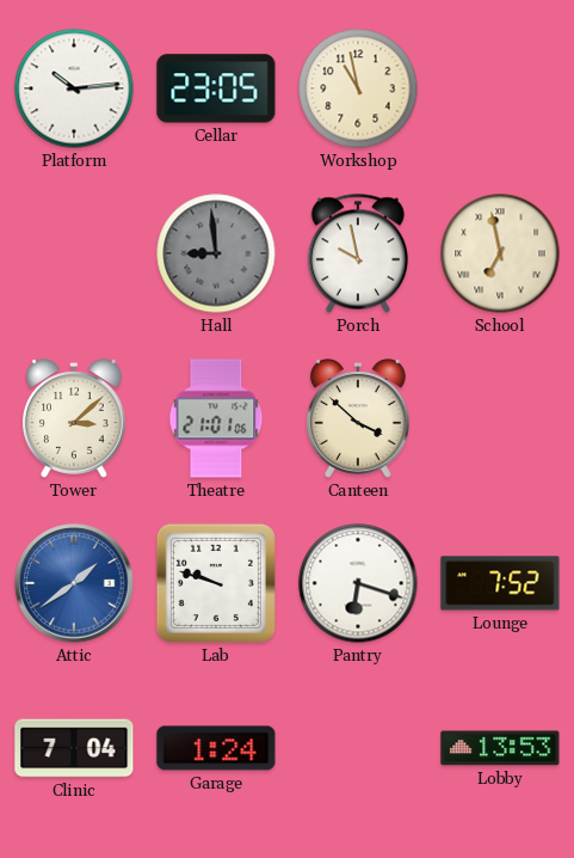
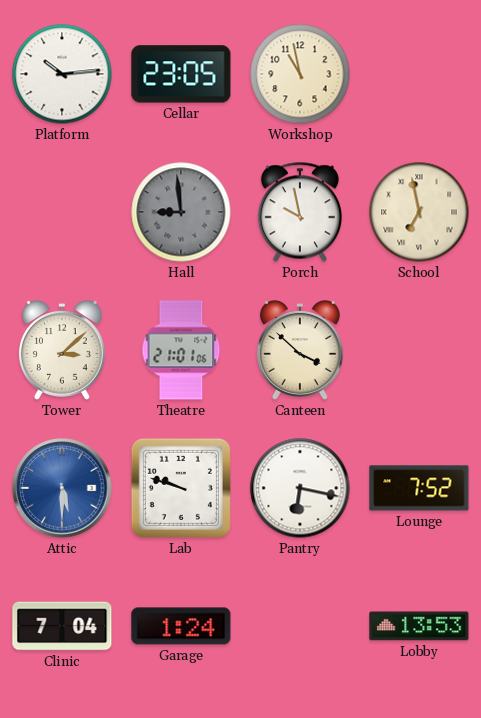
Attic: 1:39 -> 5:30
Pantry: 6:18 -> 6:17
